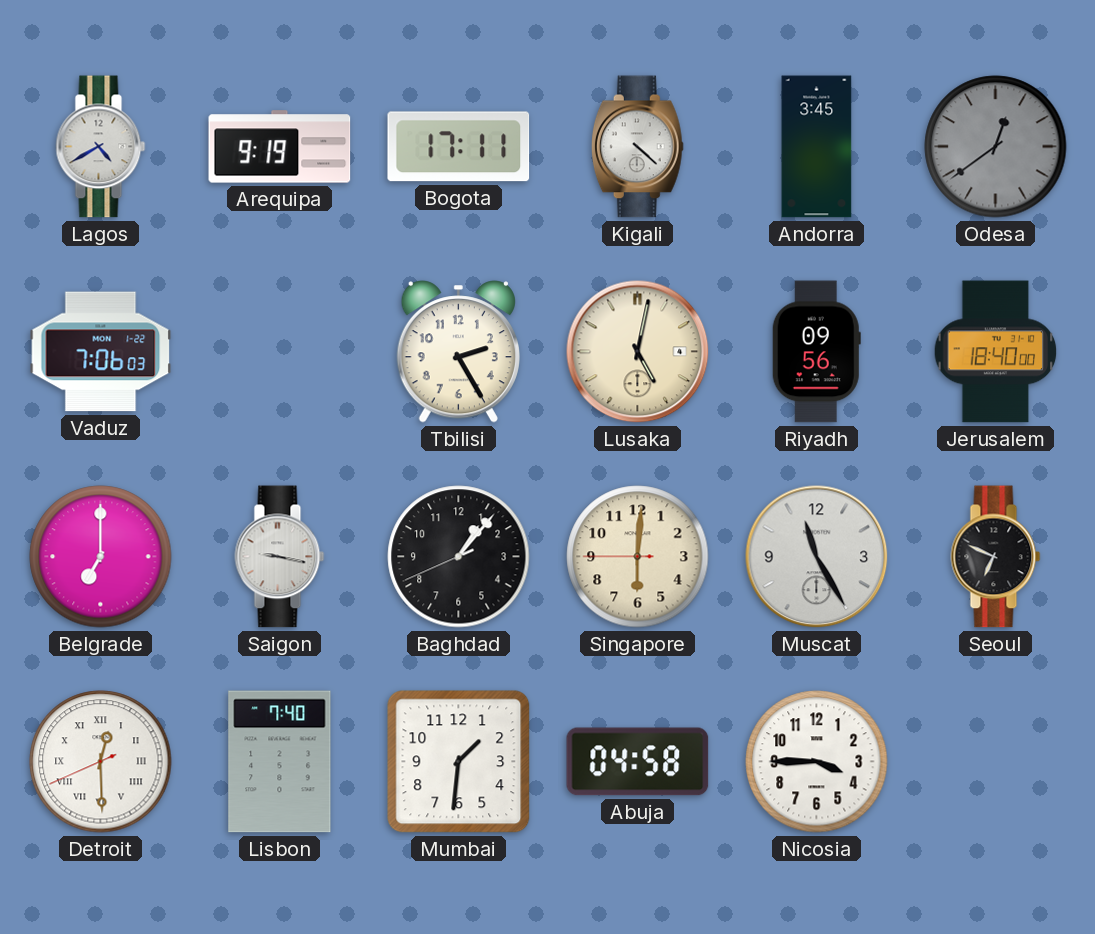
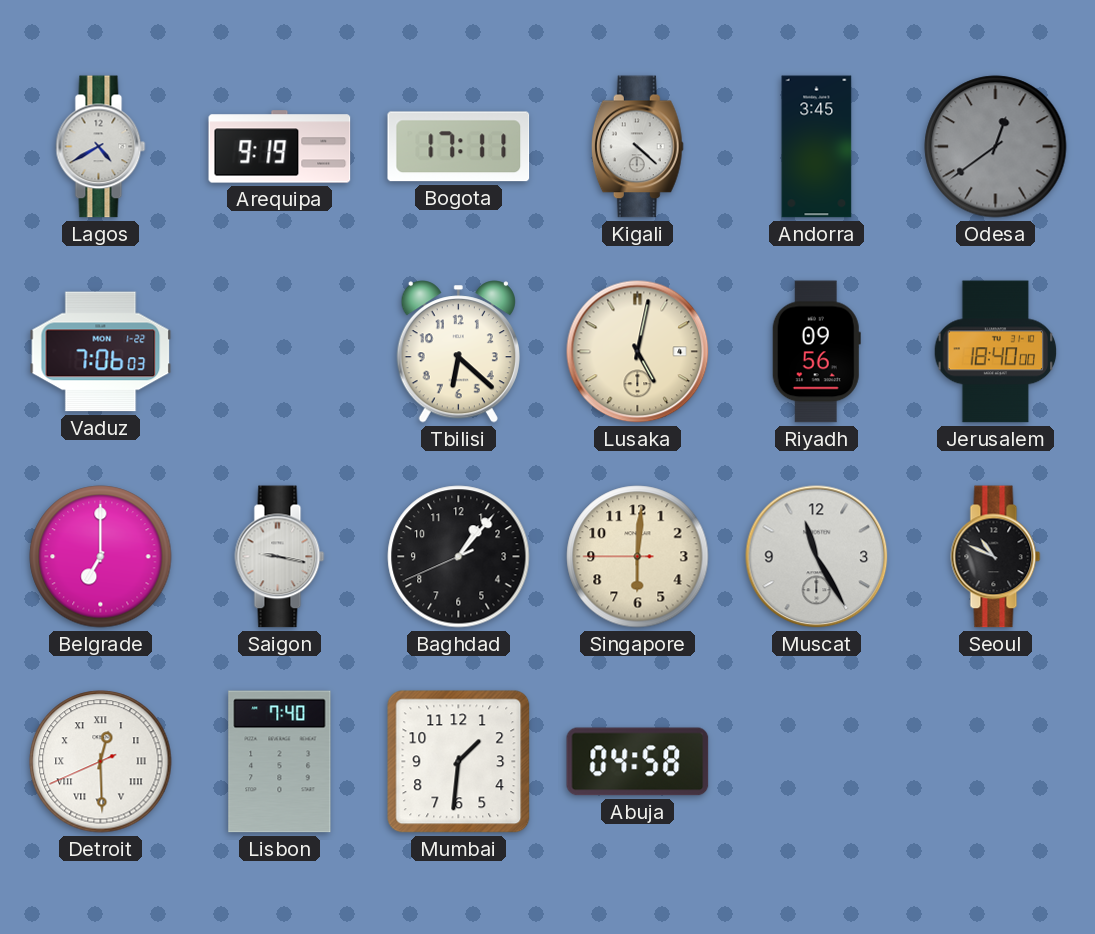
Tbilisi: 2:25 -> 6:22
Seoul: 6:49 -> 10:49
Nicosia: 3:45 -> none
